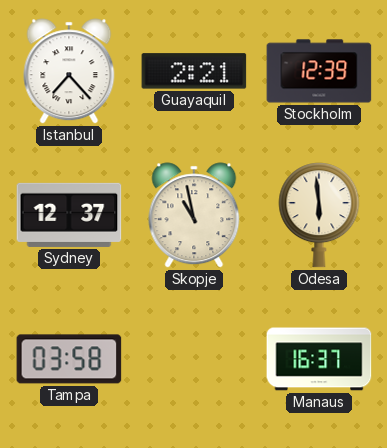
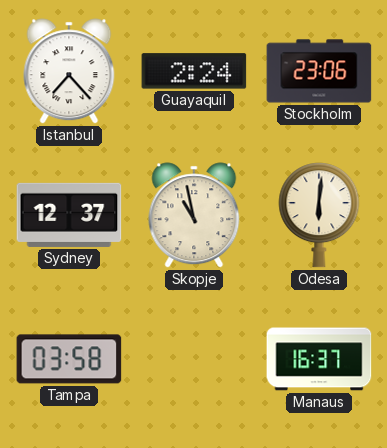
Guayaquil: 2:21 -> 2:24
Stockholm: 12:39 -> 23:06
Odesa: 5:59 -> 6:01
